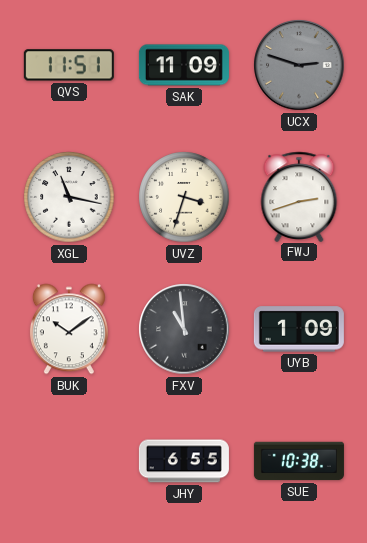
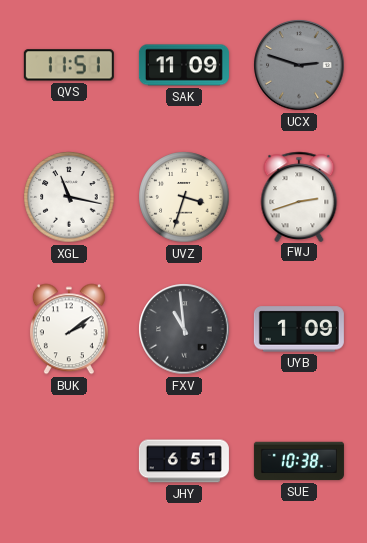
BUK: 10:09 -> 2:09
JHY: 6:55 -> 6:51
